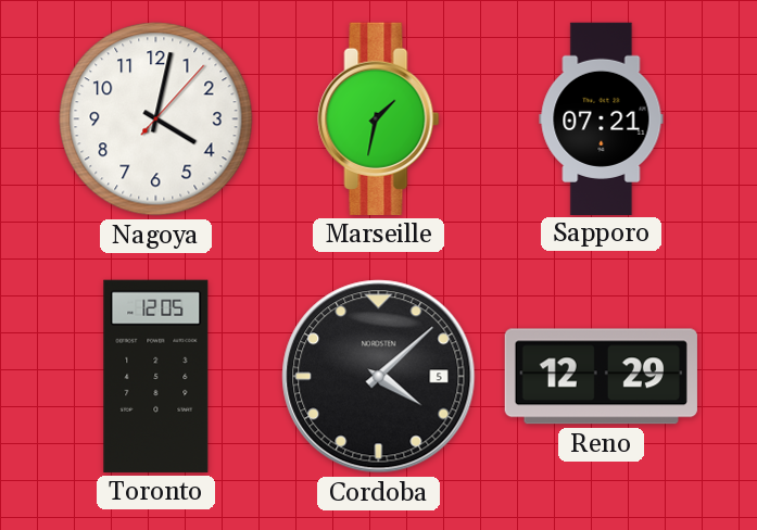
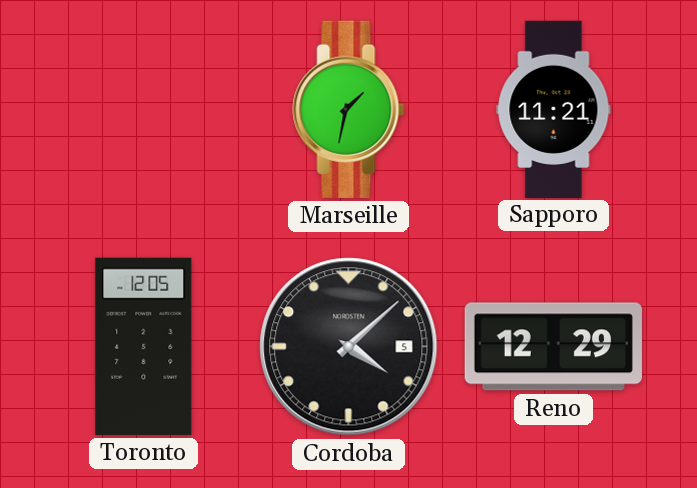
Nagoya: 4:02 -> none
Sapporo: 07:21 -> 11:21
